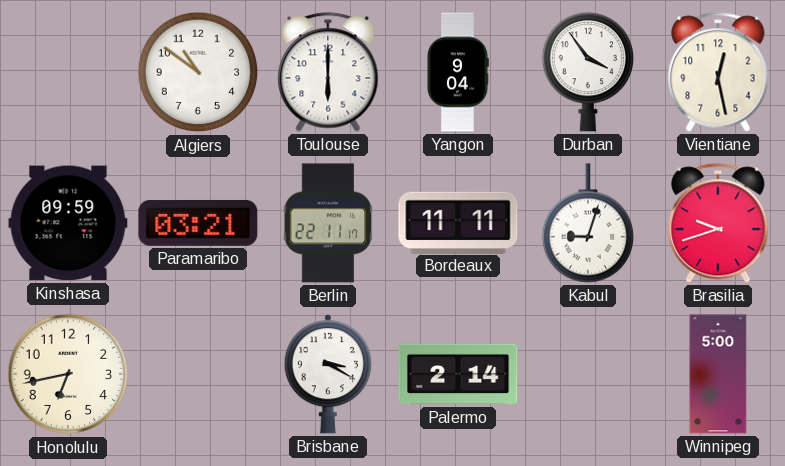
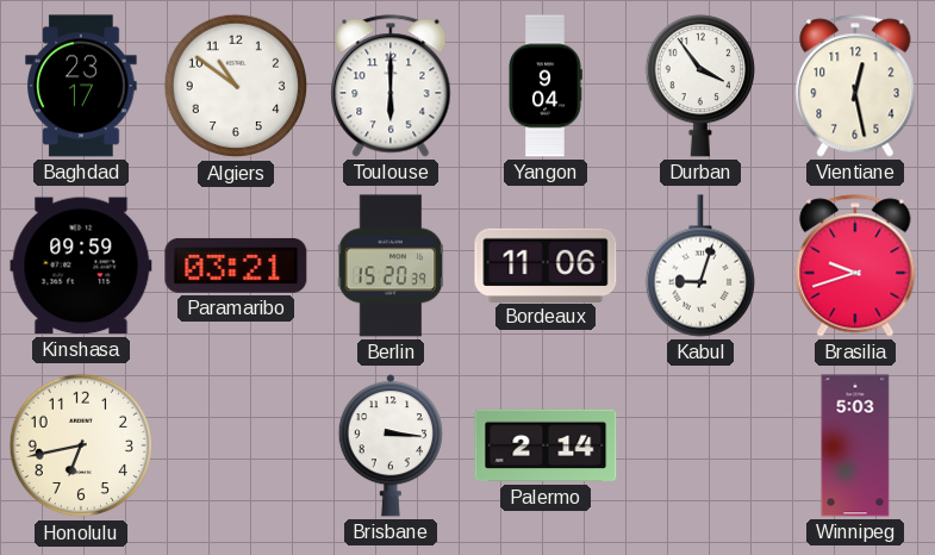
Baghdad: none -> 23:17
Berlin: 22:11 -> 15:20
Bordeaux: 11:11 -> 11:06
Brisbane: 3:20 -> 3:16
Winnipeg: 5:00 -> 5:03
